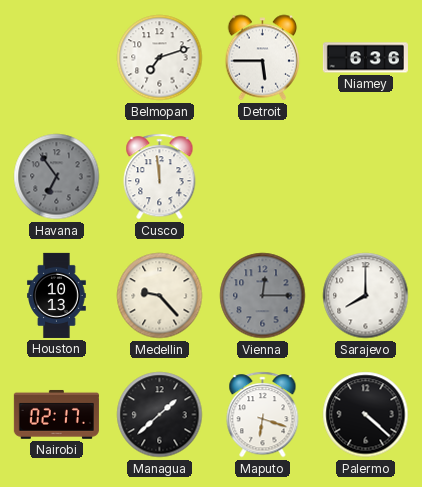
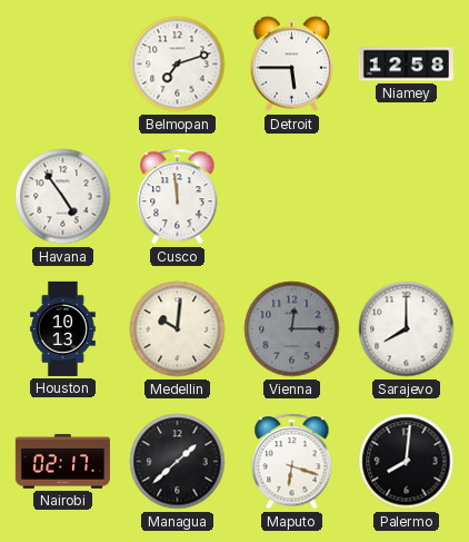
Niamey: 6:36 -> 12:58
Havana: 6:54 -> 4:54
Havana dial: grey -> white
Medellin: 9:23 -> 10:01
Palermo: 4:22 -> 8:01
